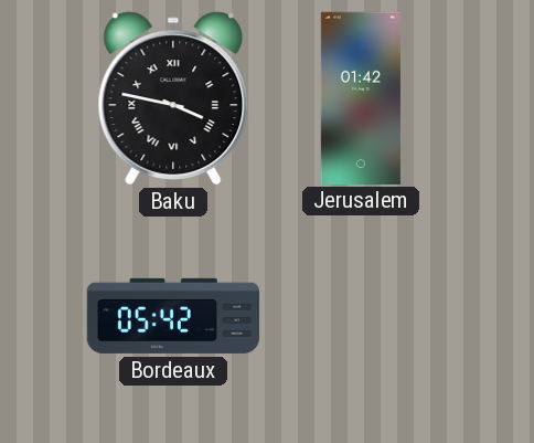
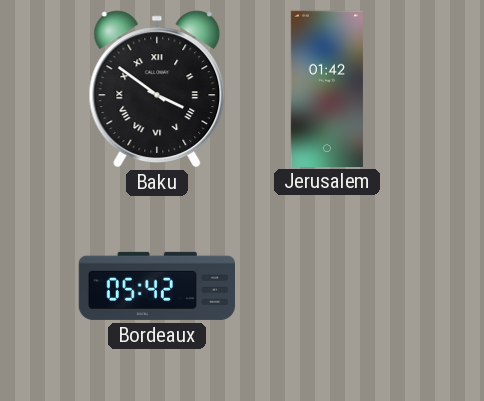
Baku: 3:47 -> 3:51
